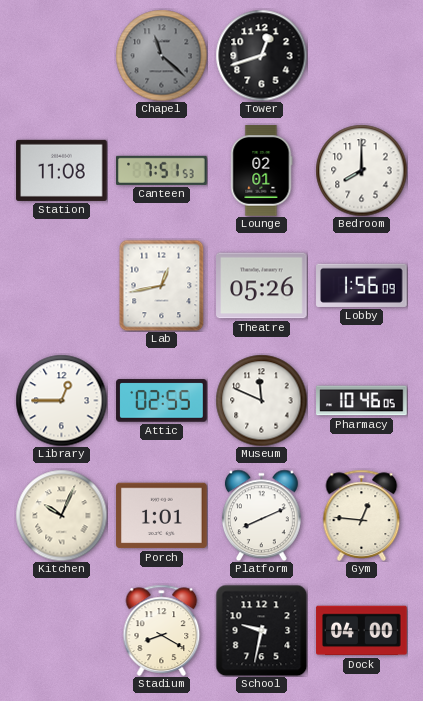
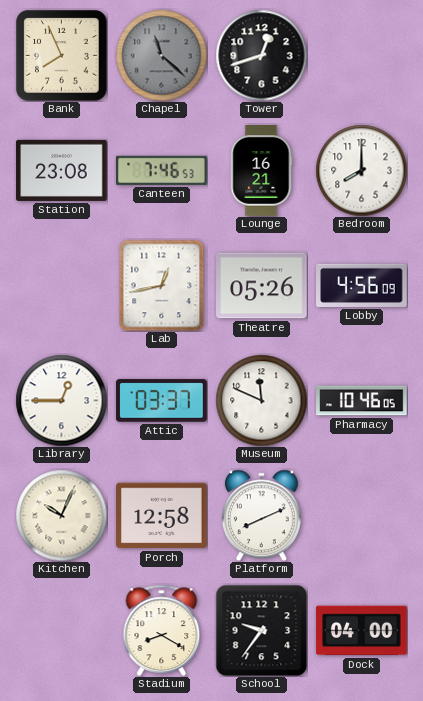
Bank: none -> 7:56
Station: 11:08 -> 23:08
Canteen: 7:51 -> 7:46
Lounge: 02:01 -> 16:21
Lobby: 1:56 -> 4:56
Attic: 02:55 -> 03:37
Porch: 1:01 -> 12:58
Gym: 12:46 -> none
School: 9:32 -> 9:36
